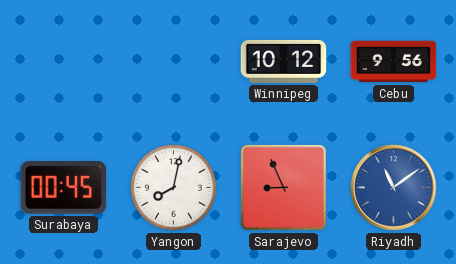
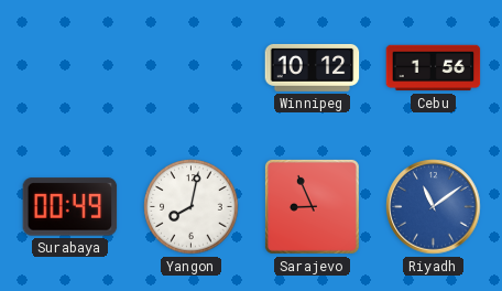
Cebu: 9:56 -> 1:56
Surabaya: 00:45 -> 00:49
